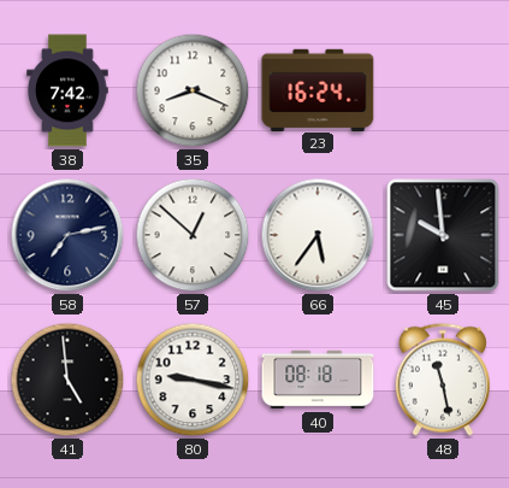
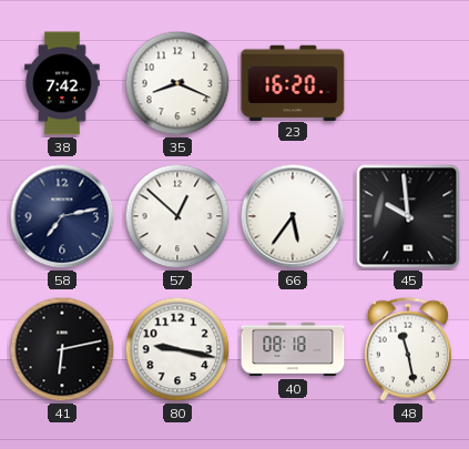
23: 16:24 -> 16:20
41: 4:59 -> 6:13
